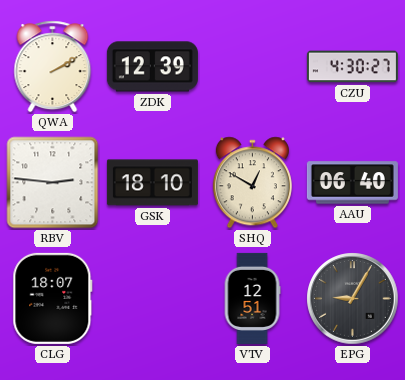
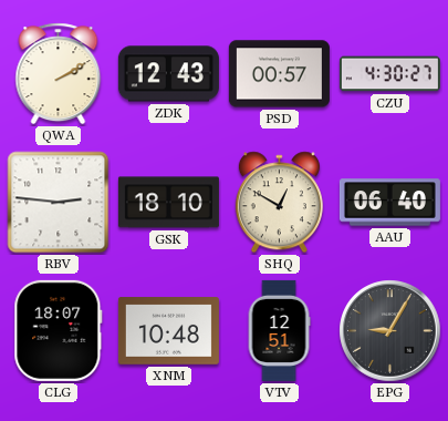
ZDK: 12:39 -> 12:43
PSD: none -> 00:57
XNM: none -> 10:48
